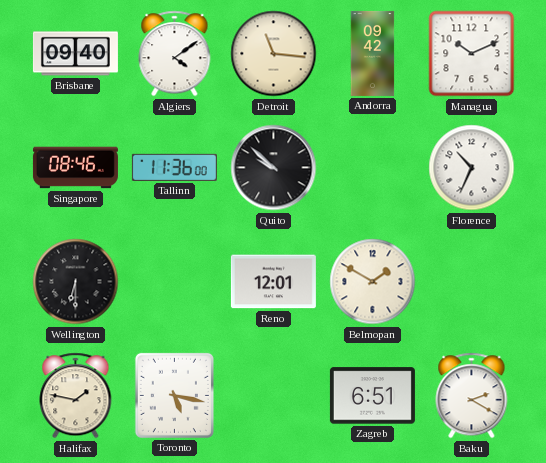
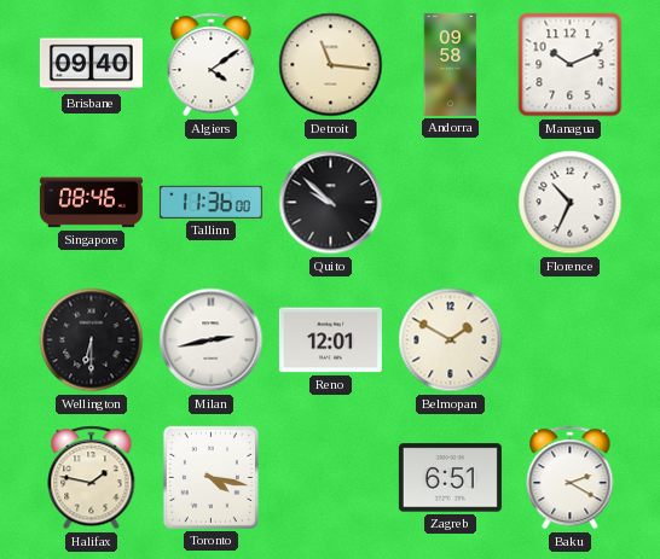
Andorra: 09:42 -> 09:58
Milan: none -> 2:43
Toronto: 5:17 -> 4:17
